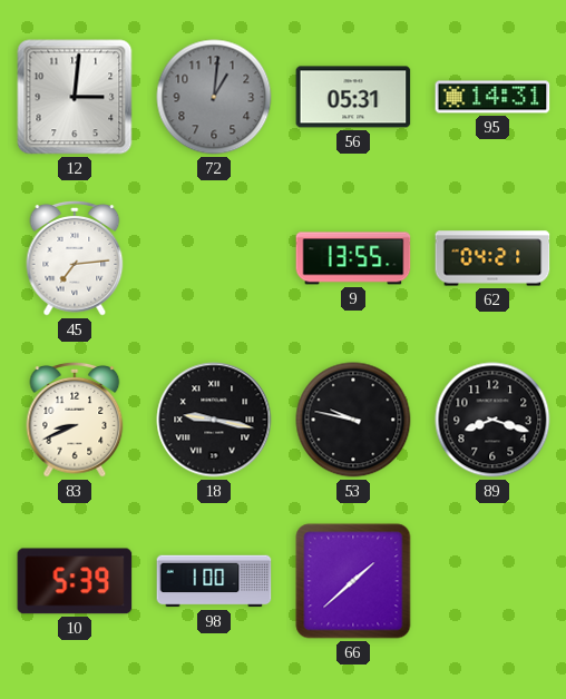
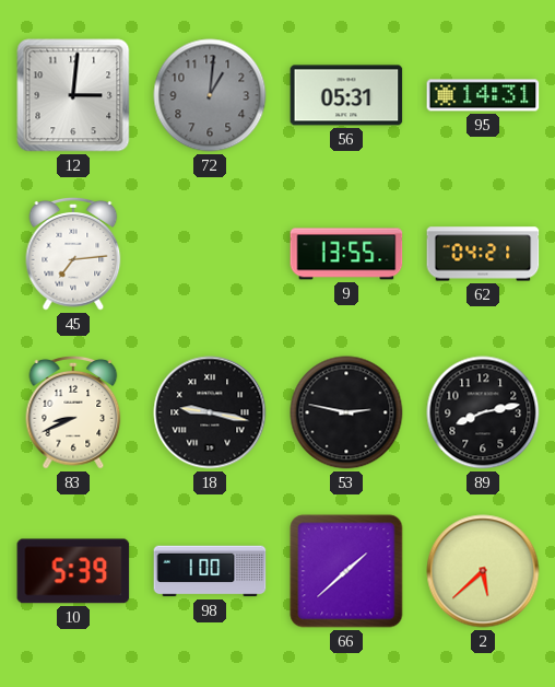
53: 9:47 -> 2:47
89: 8:18 -> 8:13
2: none -> 5:38
